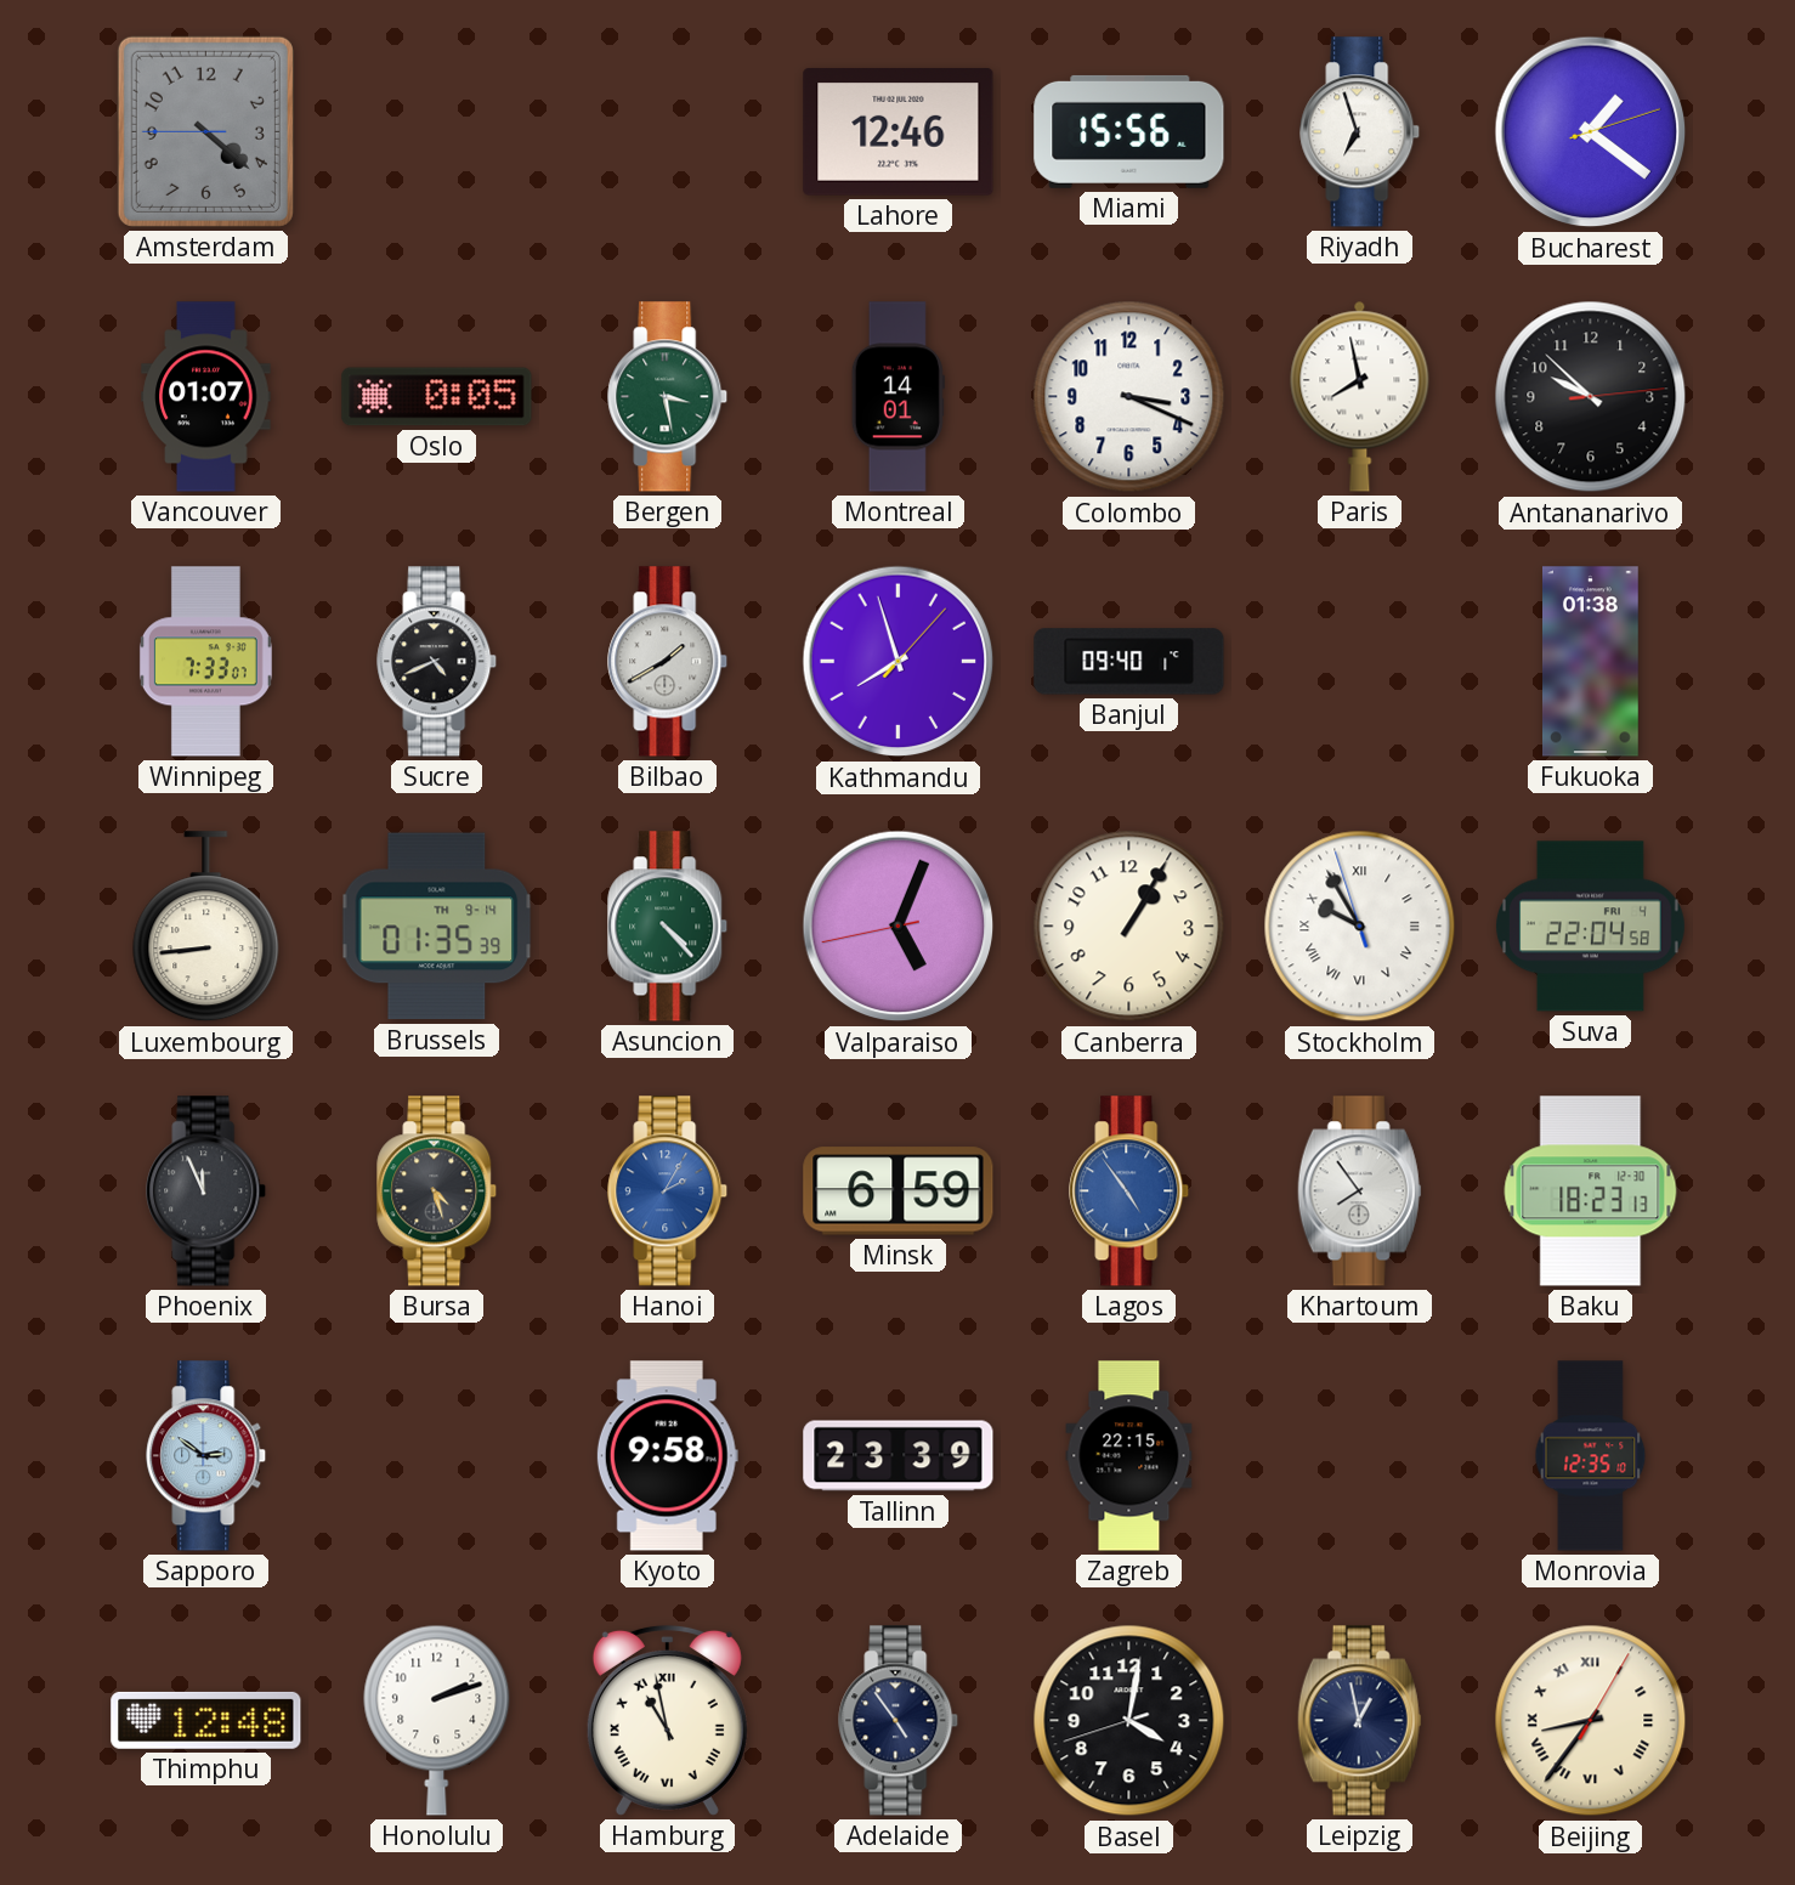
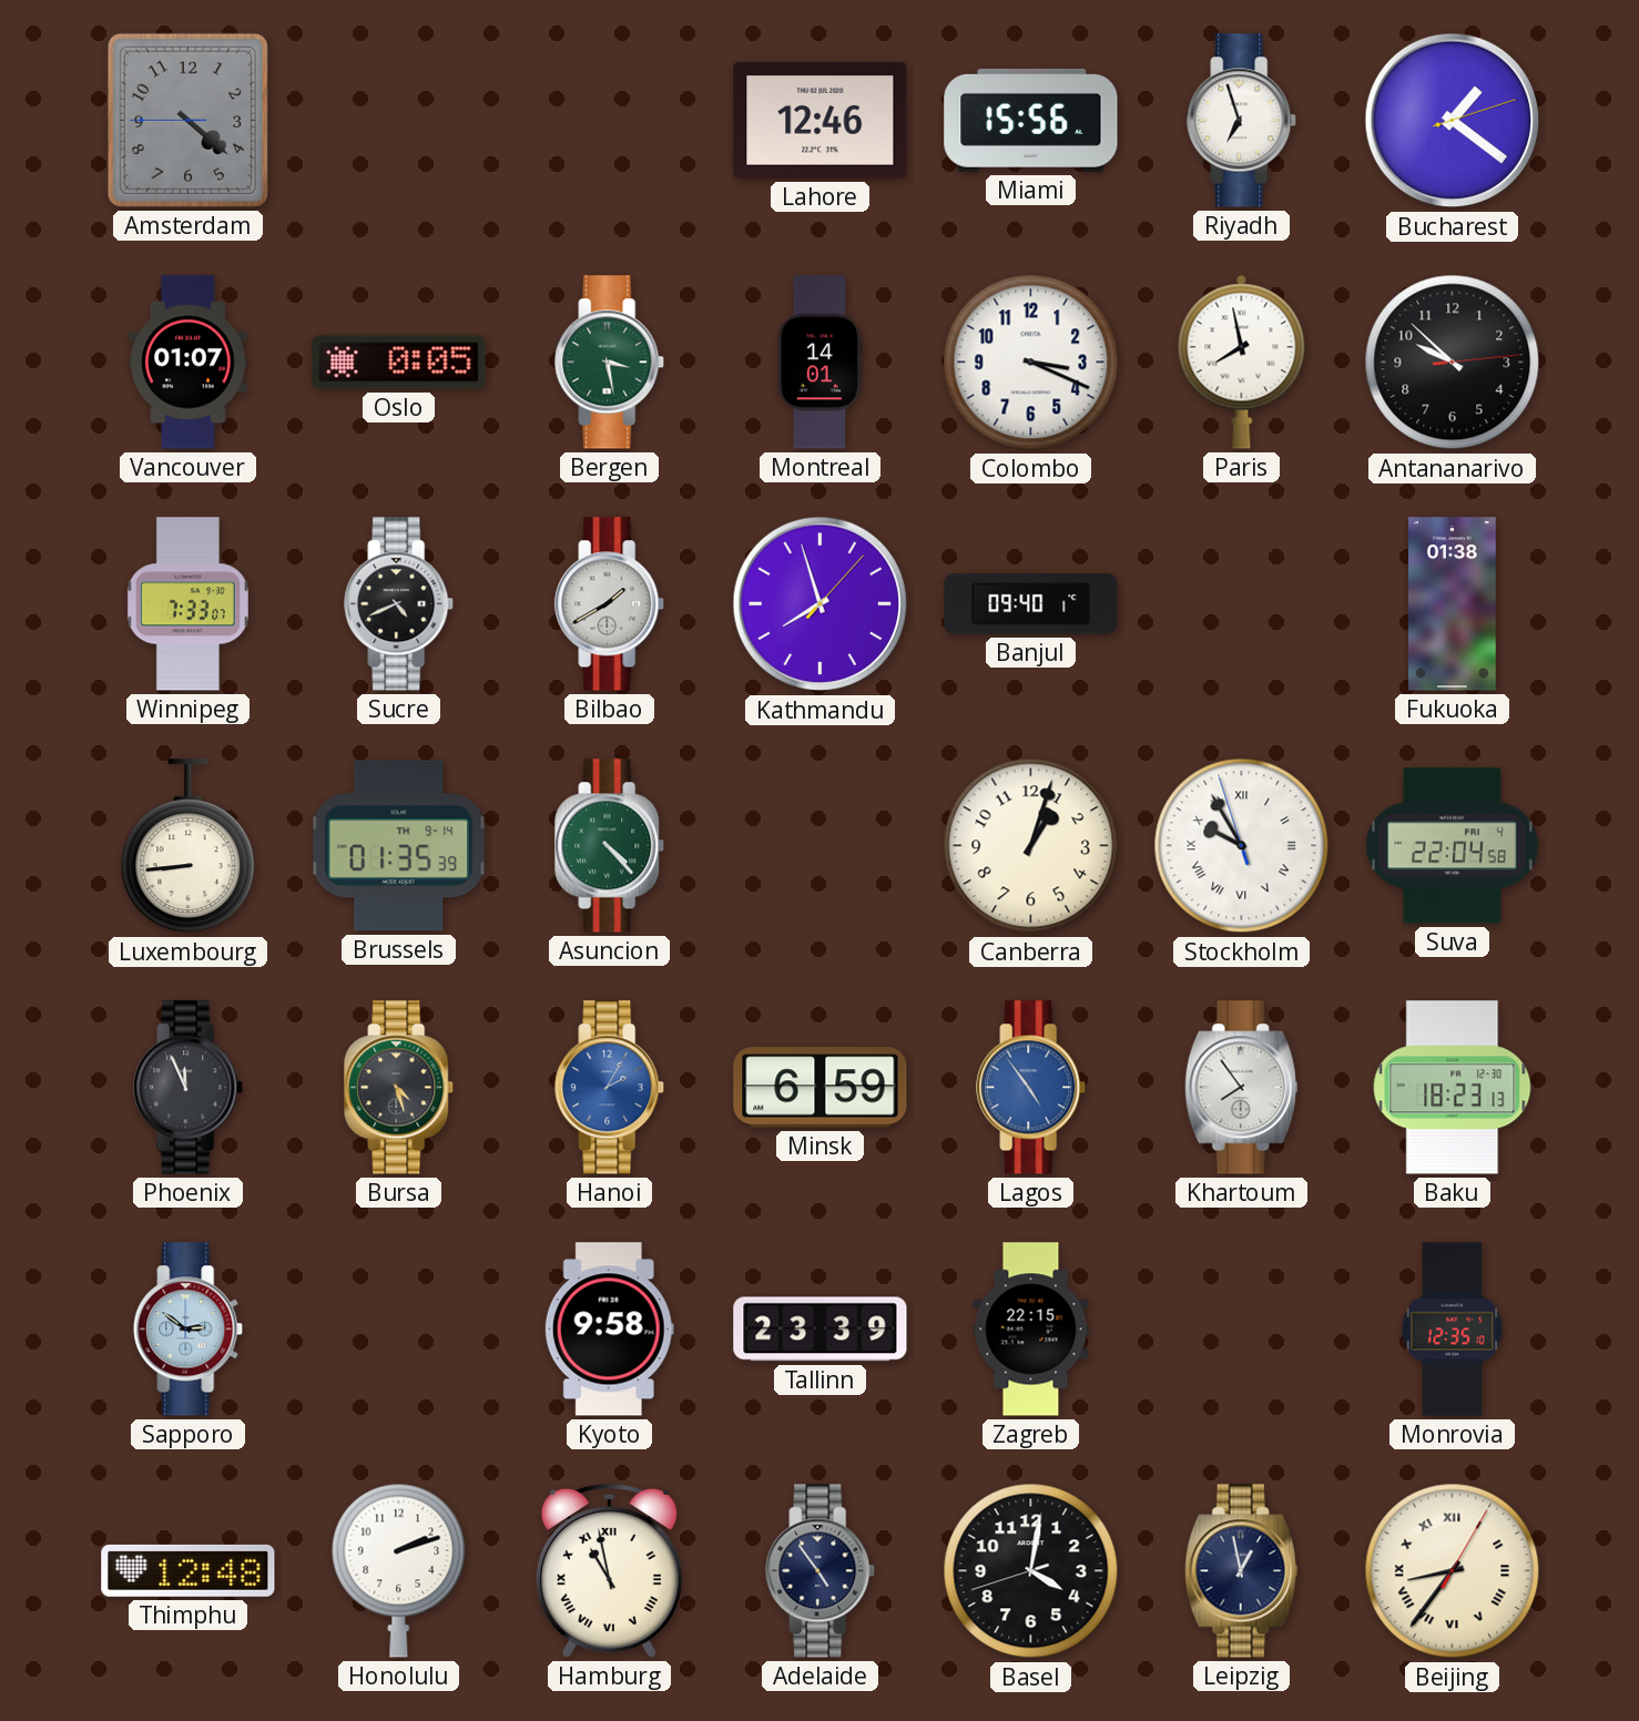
Valparaiso: 5:03 -> none
Canberra: 1:05 -> 1:03
